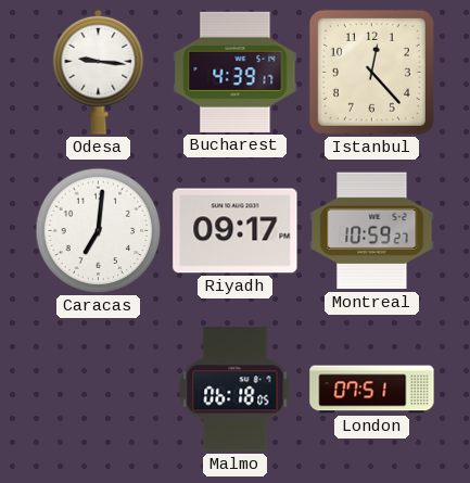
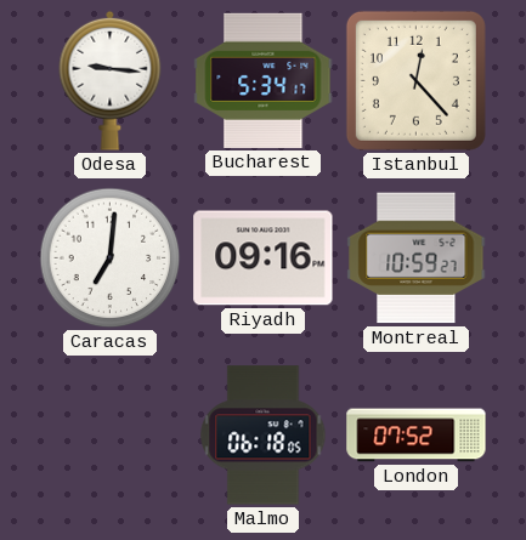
Bucharest: 4:39 -> 5:34
Riyadh: 09:17 -> 09:16
London: 07:51 -> 07:52
